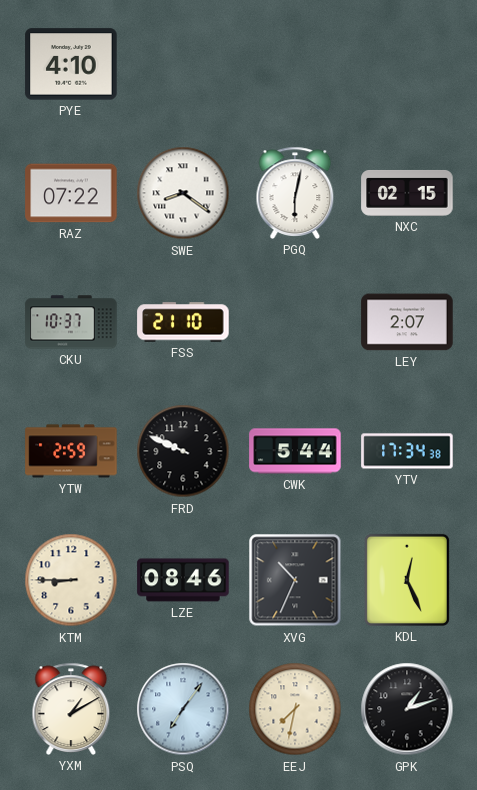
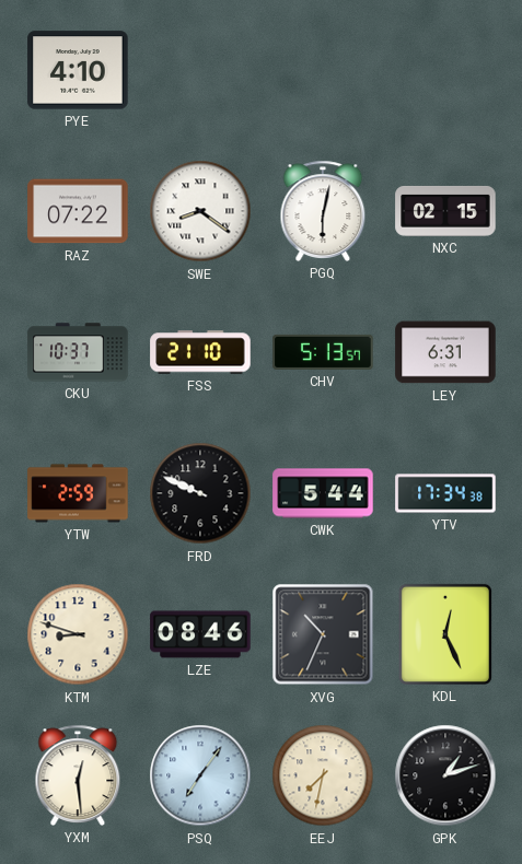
CHV: none -> 5:13
LEY: 2:07 -> 6:31
KTM: 8:45 -> 8:48
YXM: 1:10 -> 12:29
